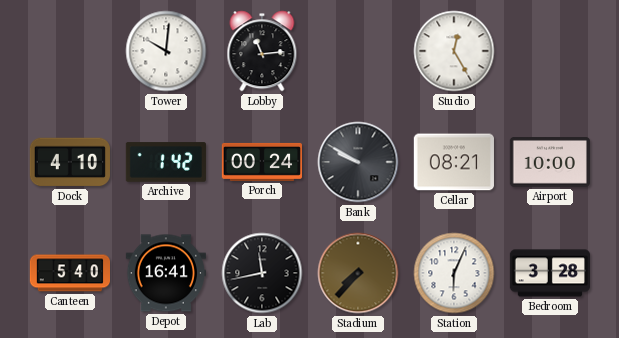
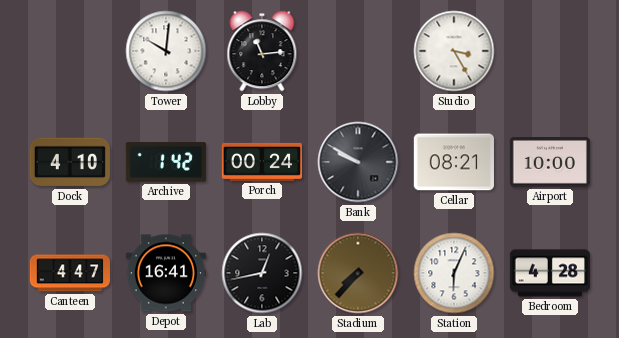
Studio: 12:25 -> 3:25
Canteen: 5:40 -> 4:47
Lab: 11:43 -> 12:43
Bedroom: 3:28 -> 4:28
